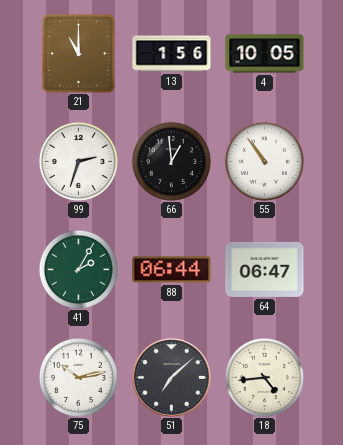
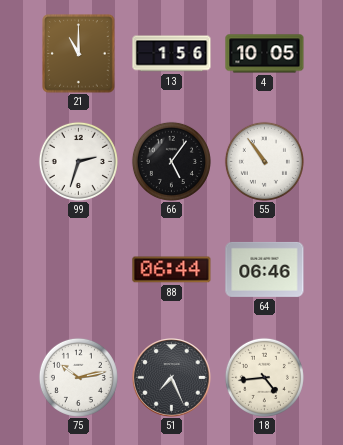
66: 12:59 -> 5:06
41: 2:05 -> none
64: 06:47 -> 06:46
51: 7:08 -> 7:26
